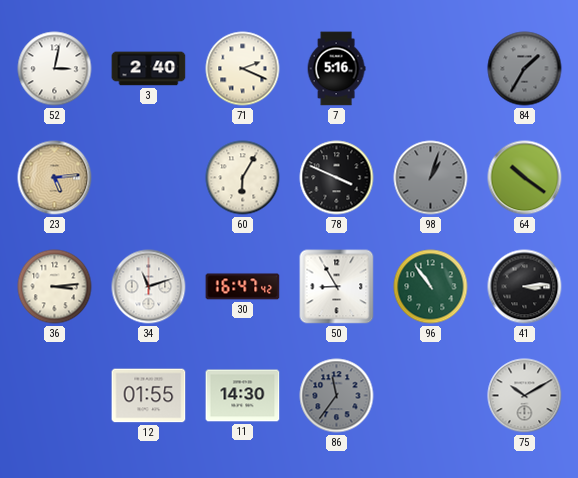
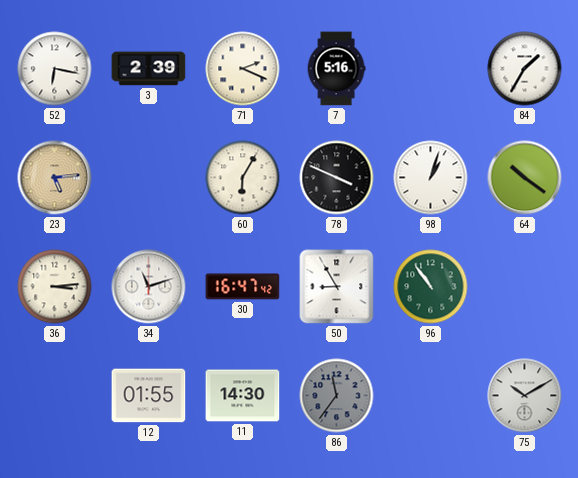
52: 3:02 -> 6:17
3: 2:40 -> 2:39
84 dial: grey -> white
98 dial: grey -> white
41: 3:14 -> none
